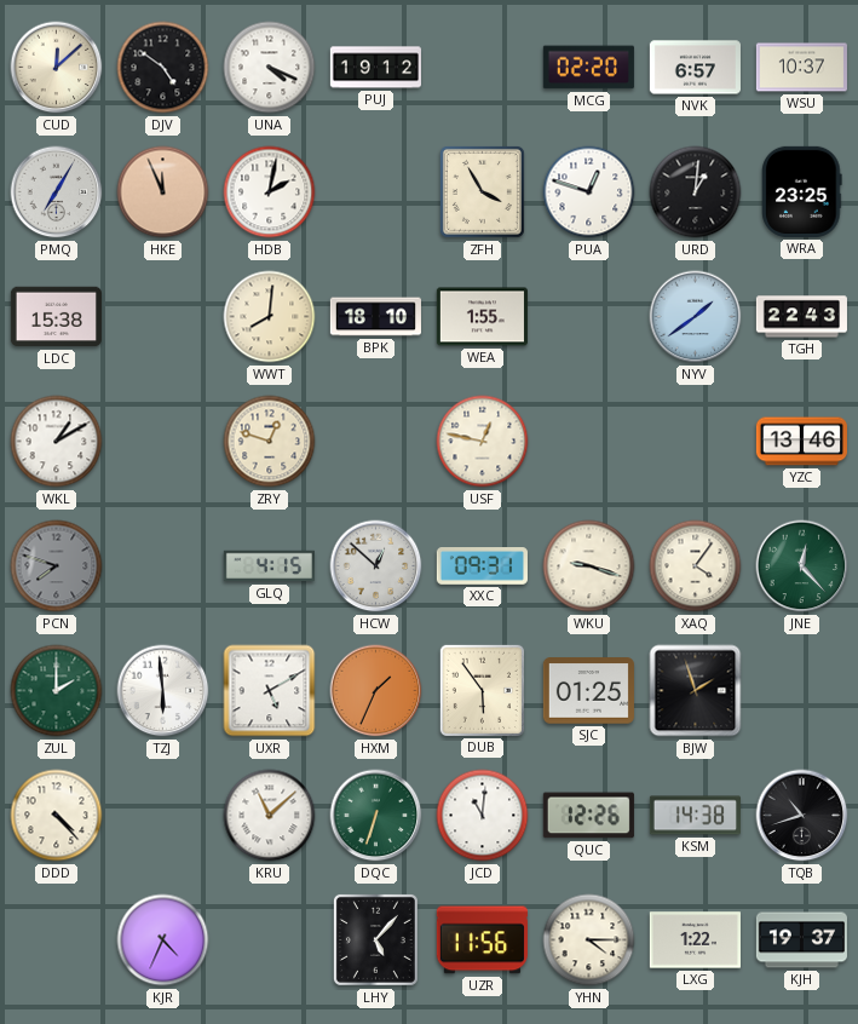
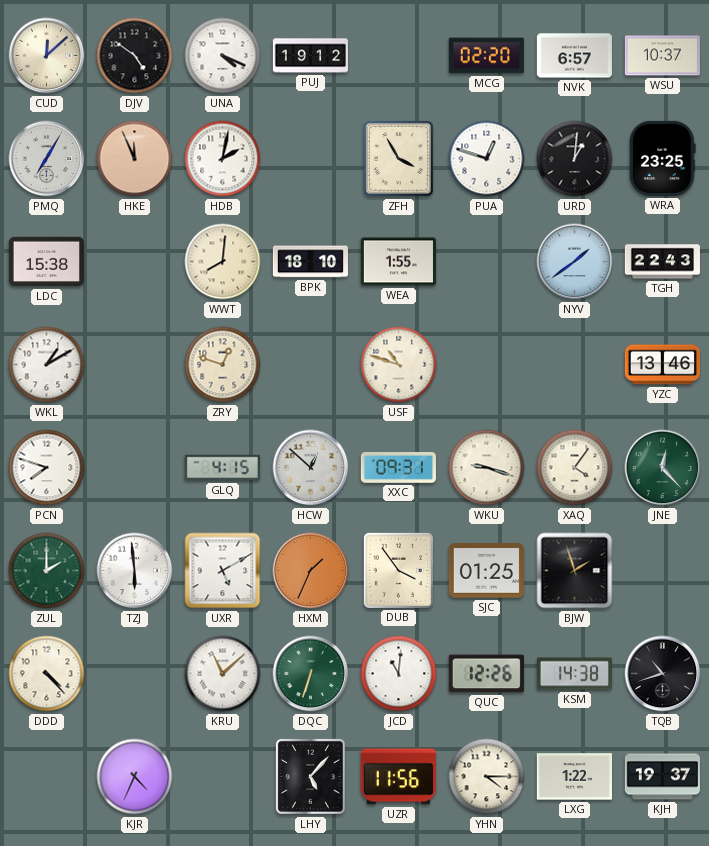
USF: 12:47 -> 10:48
PCN dial: grey -> white
DUB: 5:54 -> 3:54
